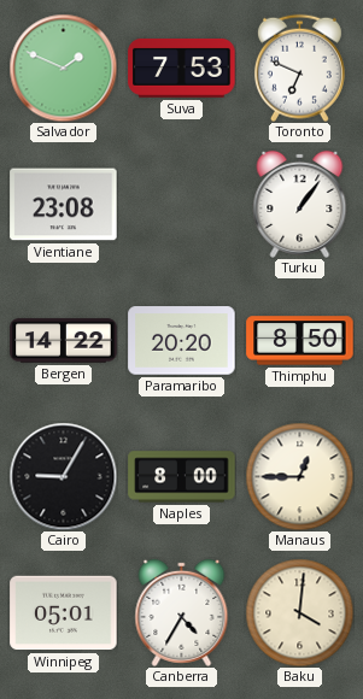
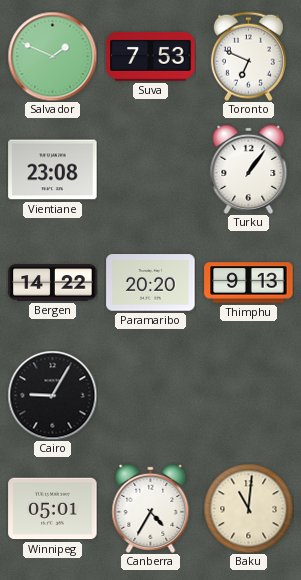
Thimphu: 8:50 -> 9:13
Naples: 8:00 -> none
Manaus: 12:45 -> none
Baku: 4:01 -> 11:01
